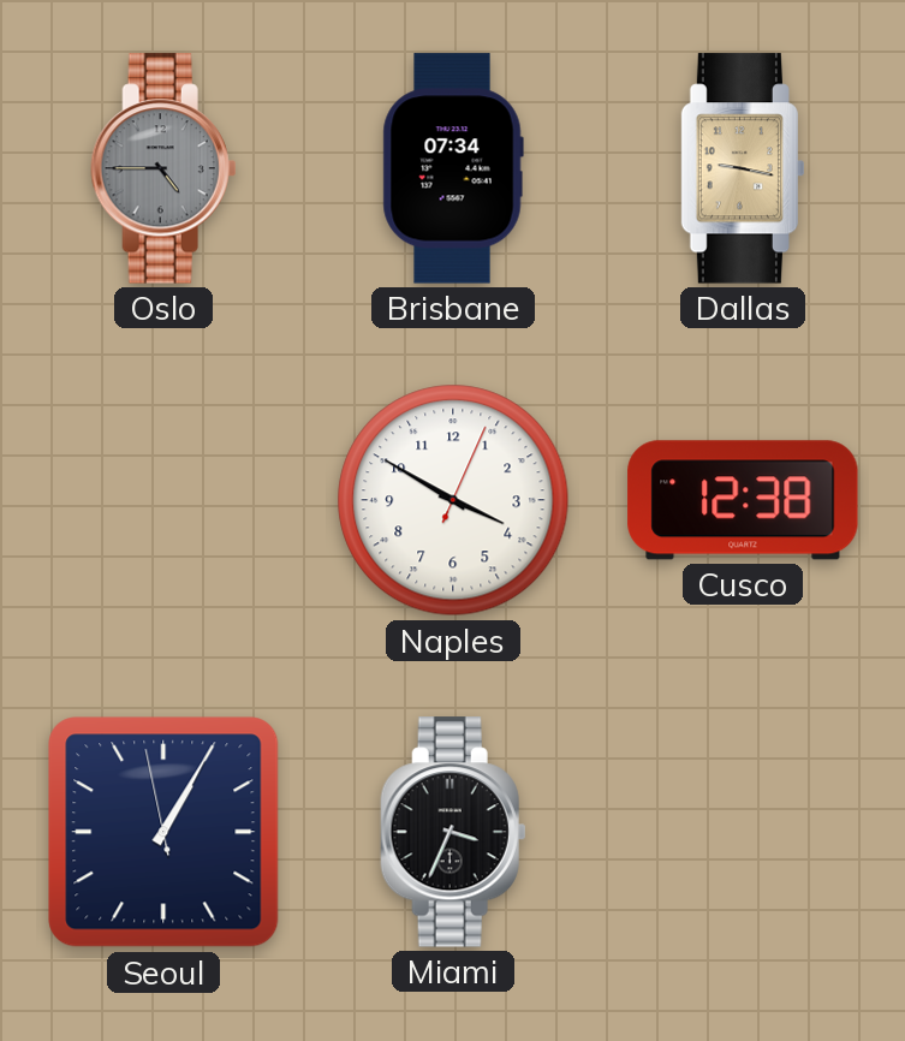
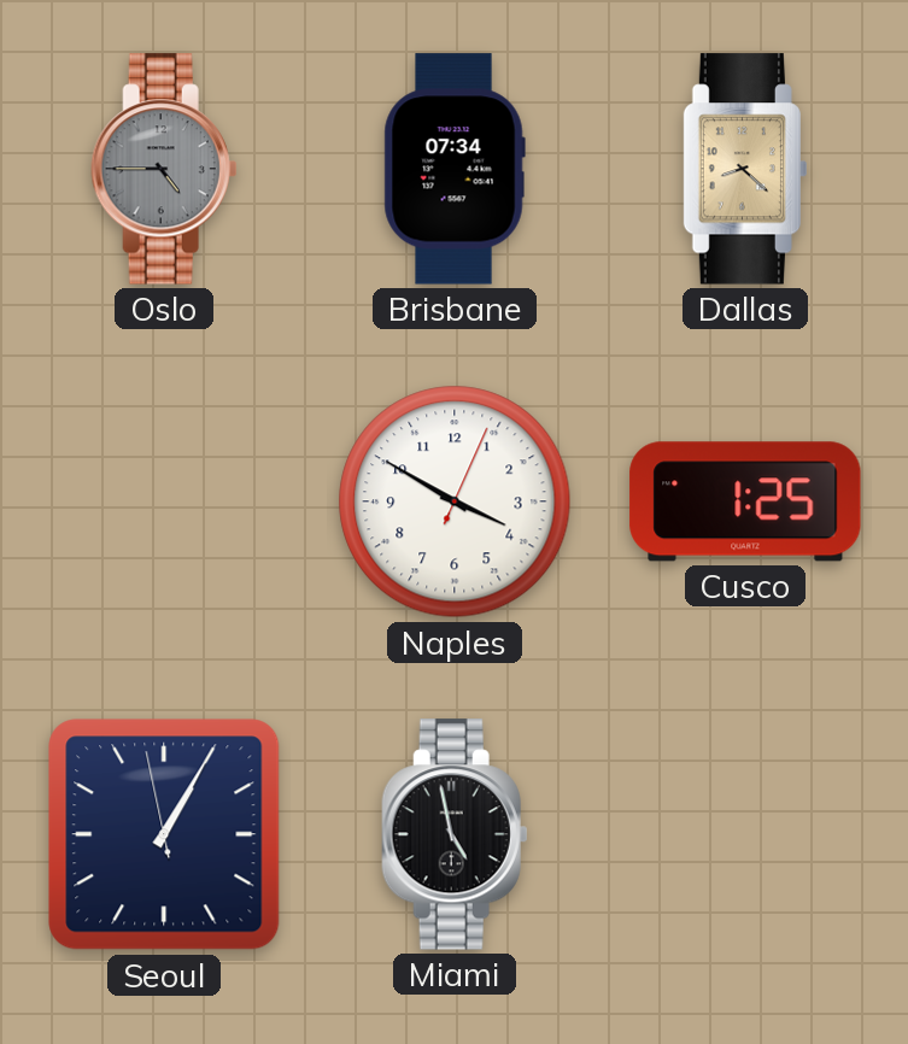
Dallas: 9:17 -> 8:22
Cusco: 12:38 -> 1:25
Miami: 3:34 -> 4:58
